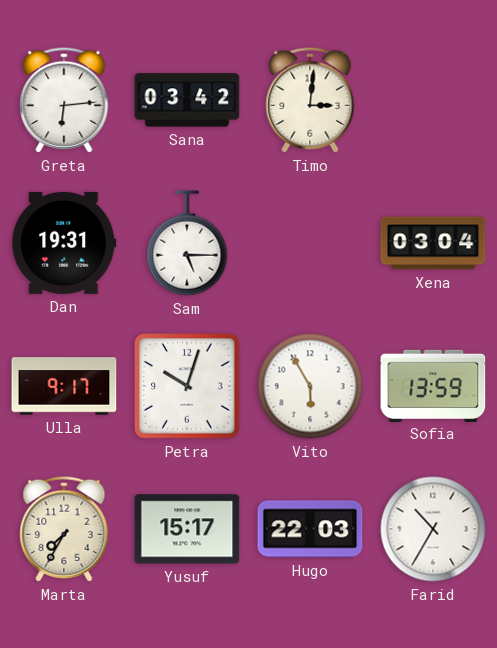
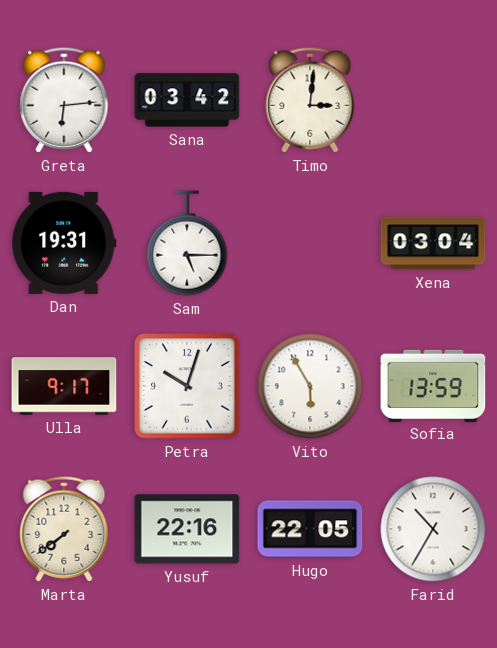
Marta: 7:35 -> 7:39
Yusuf: 15:17 -> 22:16
Hugo: 22:03 -> 22:05
